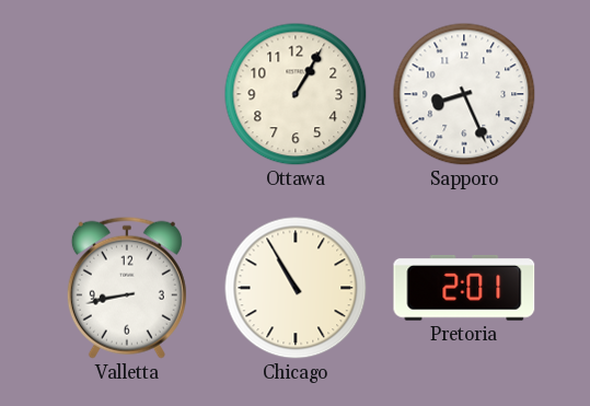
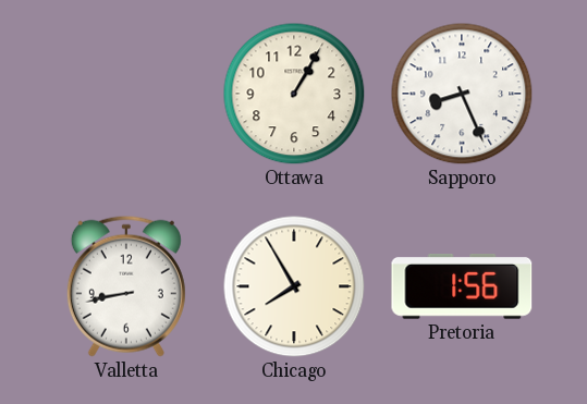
Chicago: 10:55 -> 7:55
Pretoria: 2:01 -> 1:56
